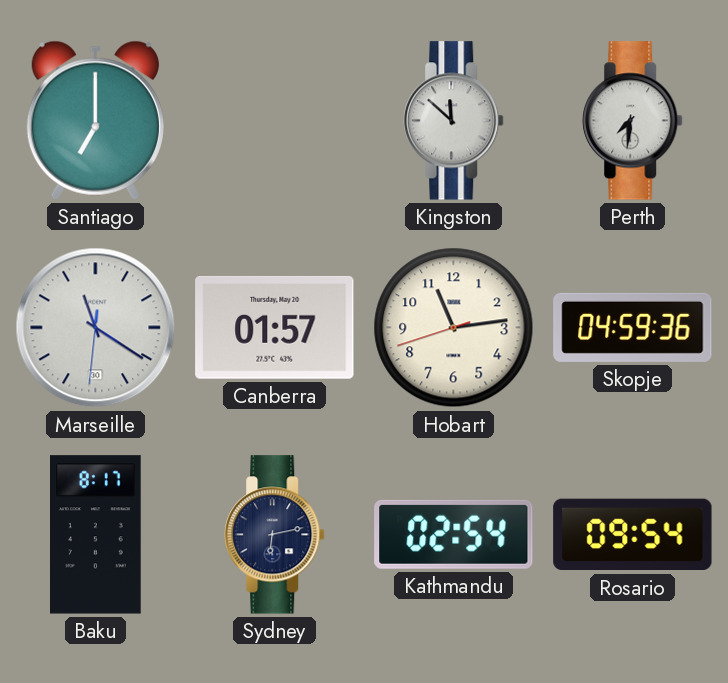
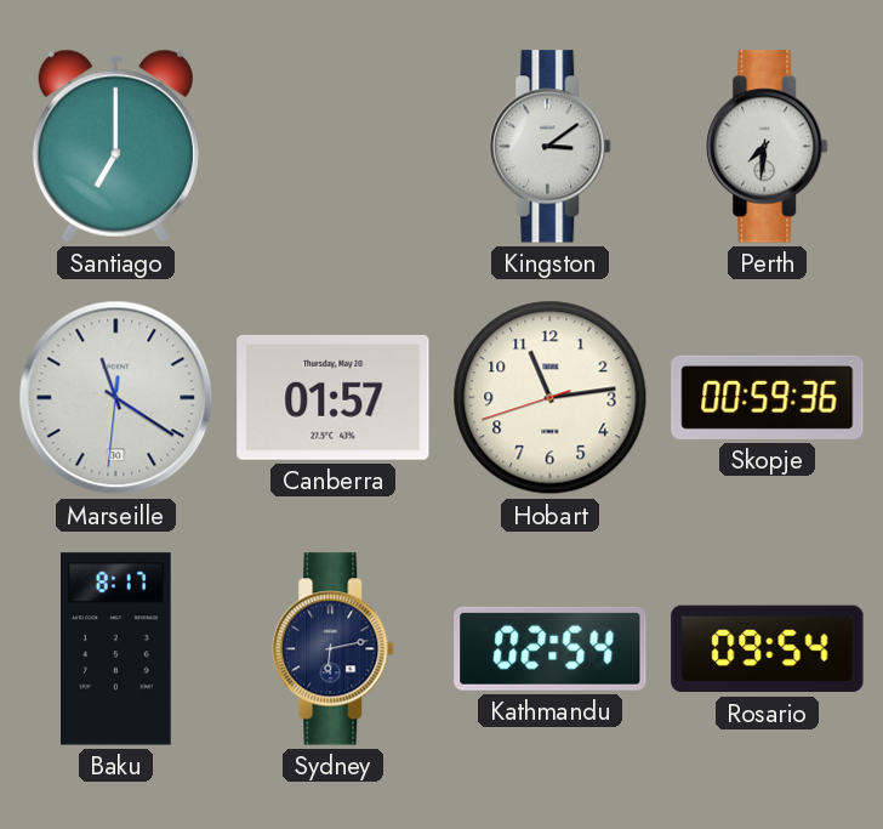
Kingston: 11:52 -> 3:09
Skopje: 04:59 -> 00:59
